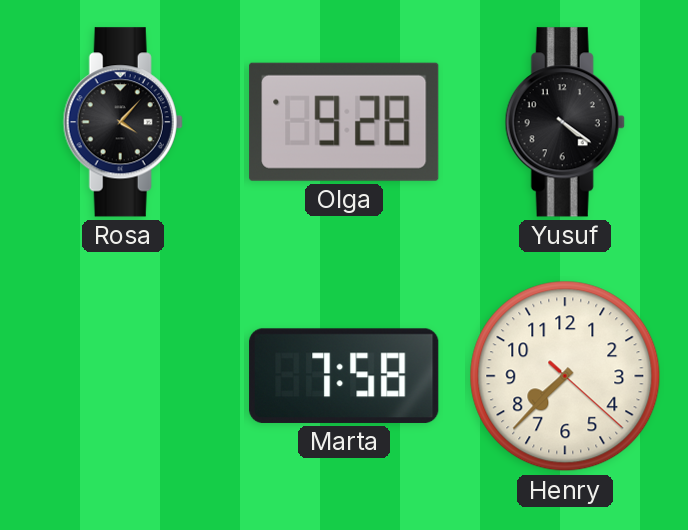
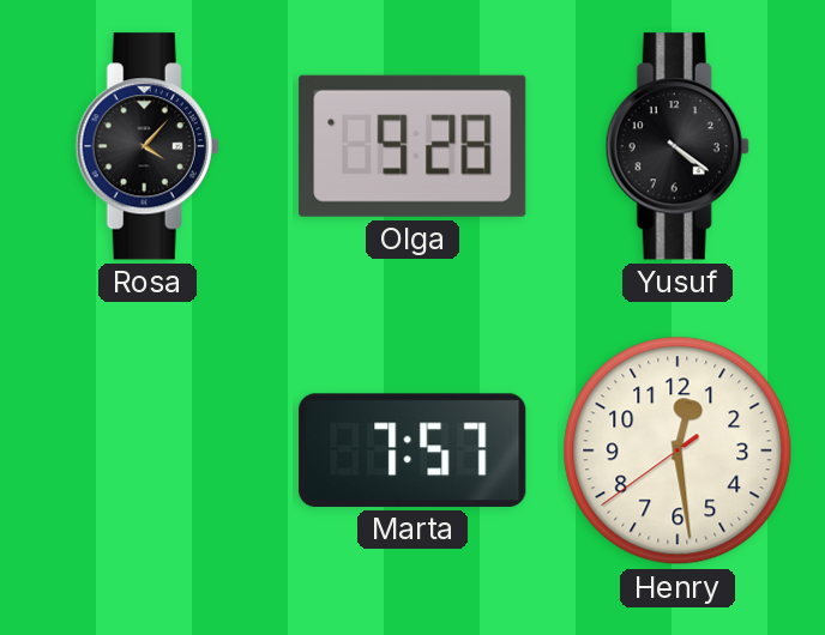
Marta: 7:58 -> 7:57
Henry: 7:37 -> 12:28
